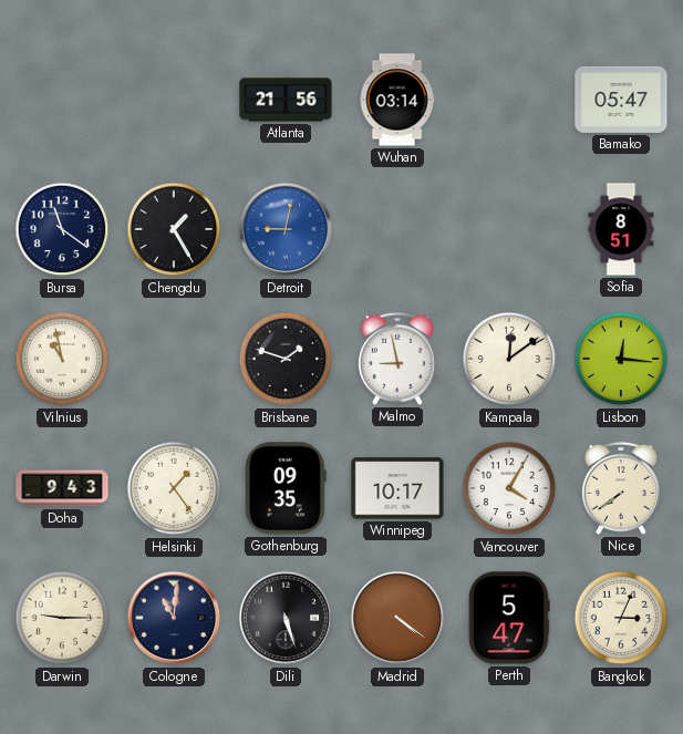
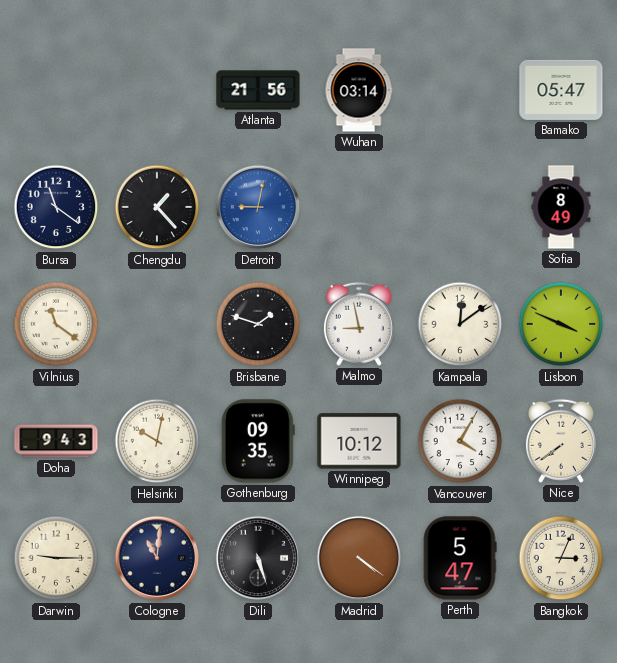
Chengdu: 1:25 -> 1:23
Sofia: 8:51 -> 8:49
Vilnius: 10:58 -> 11:21
Lisbon: 12:16 -> 3:49
Helsinki: 1:24 -> 10:02
Winnipeg: 10:17 -> 10:12
